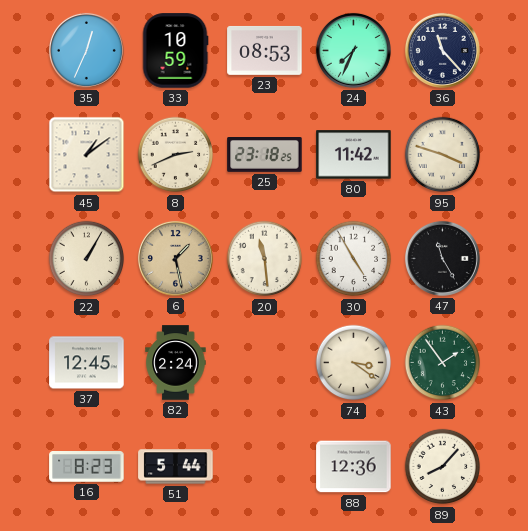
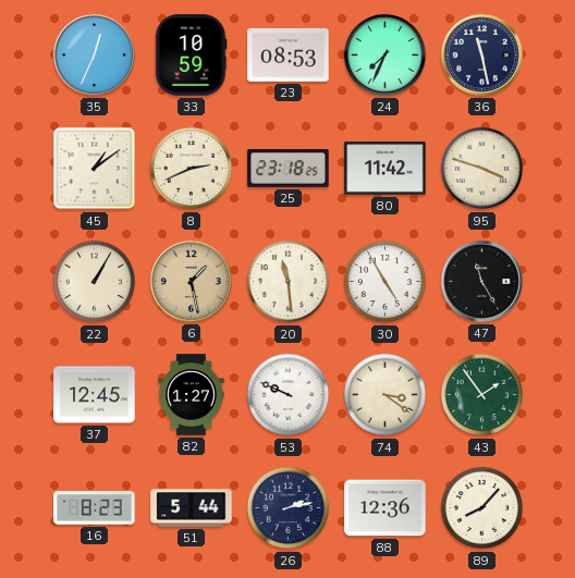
36: 11:23 -> 11:28
82: 2:24 -> 1:27
53: none -> 9:49
26: none -> 2:13
